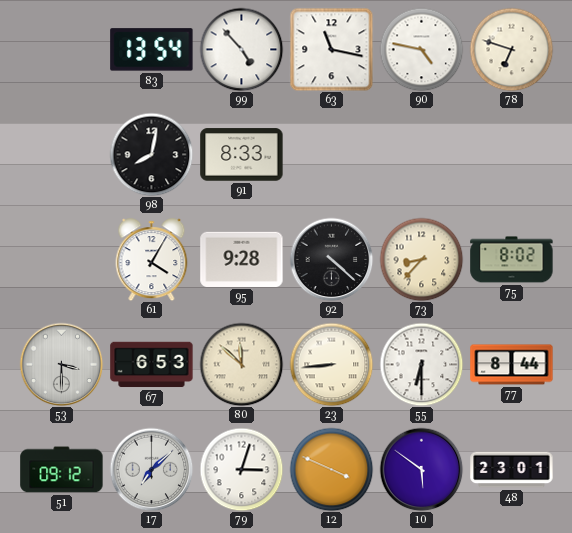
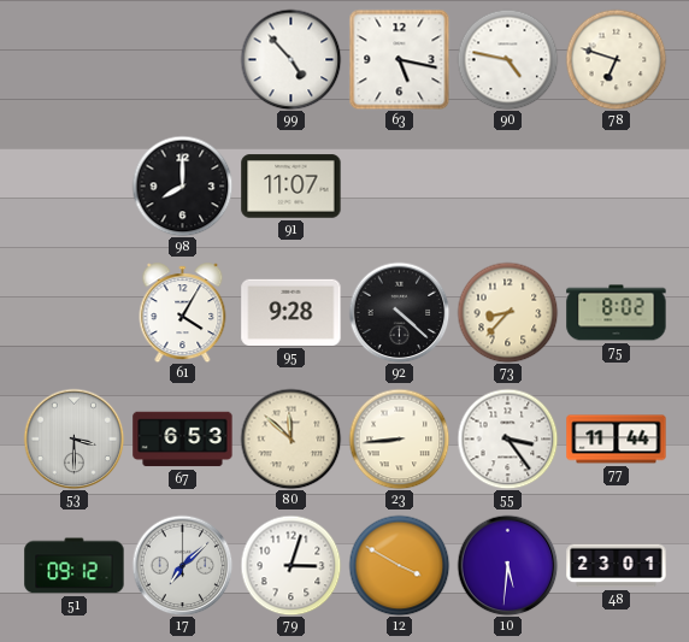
83: 13:54 -> none
63: 11:17 -> 5:17
98: 8:02 -> 8:00
91: 8:33 -> 11:07
55: 6:30 -> 3:24
77: 8:44 -> 11:44
12: 3:49 -> 3:50
10: 5:51 -> 5:31
